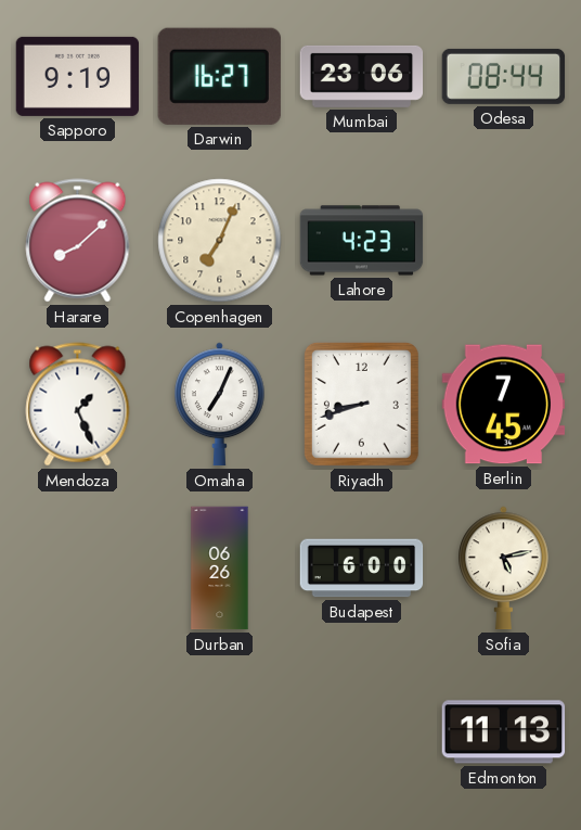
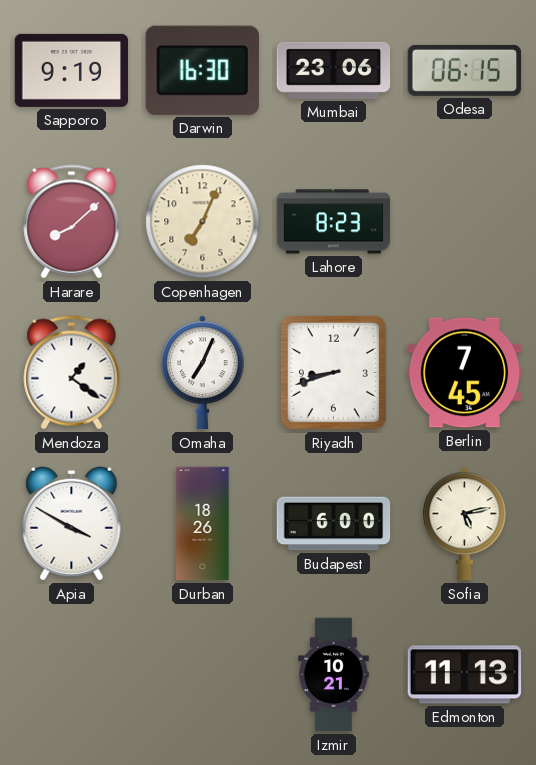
Darwin: 16:27 -> 16:30
Odesa: 08:44 -> 06:15
Lahore: 4:23 -> 8:23
Mendoza: 1:26 -> 1:21
Apia: none -> 3:50
Durban: 06:26 -> 18:26
Izmir: none -> 10:21
